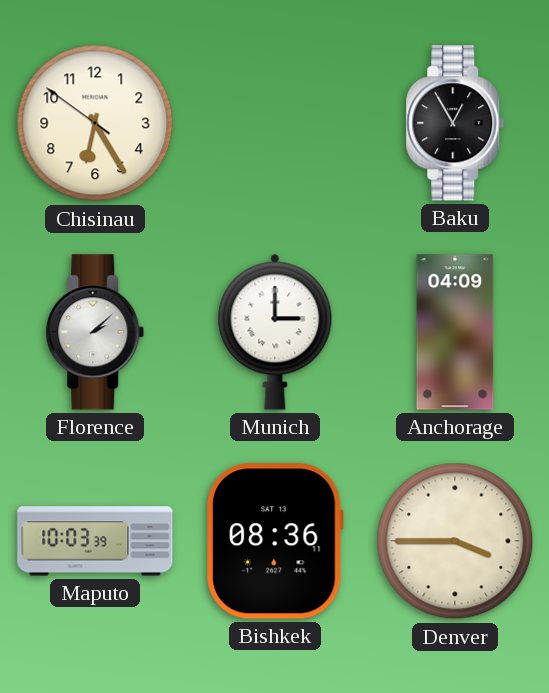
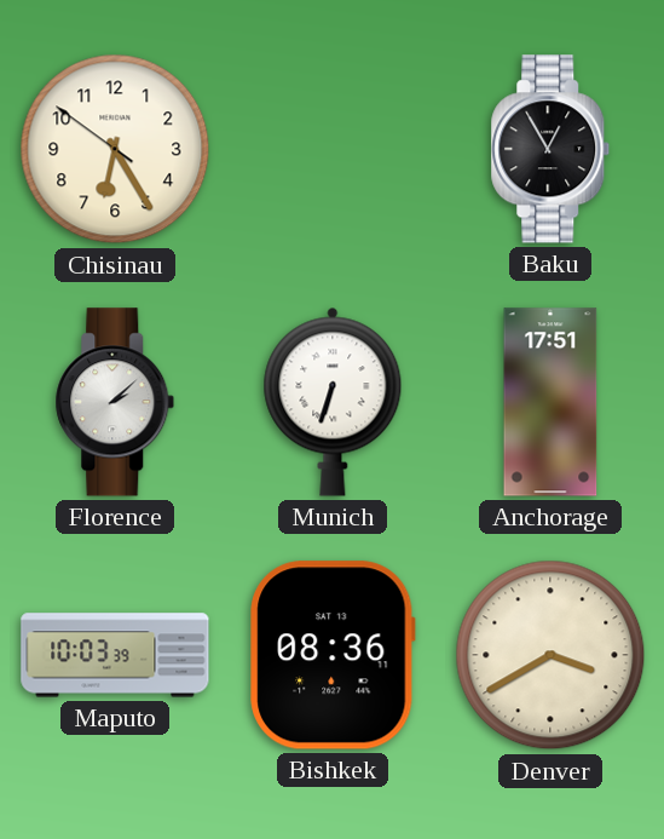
Munich: 3:00 -> 6:33
Anchorage: 04:09 -> 17:51
Denver: 3:45 -> 3:40
